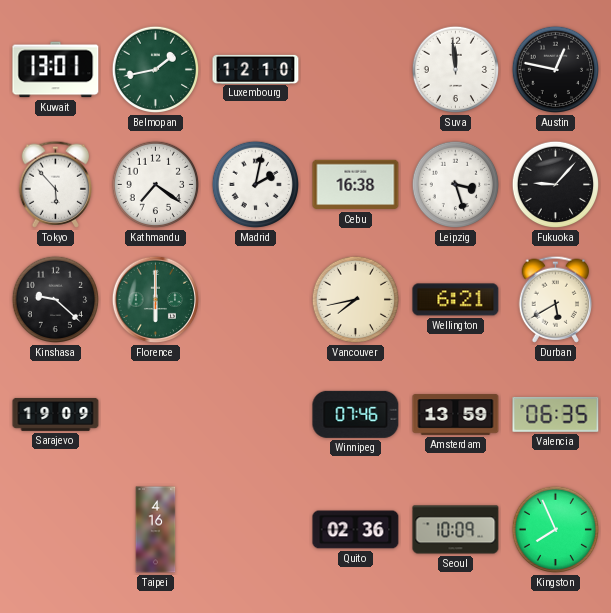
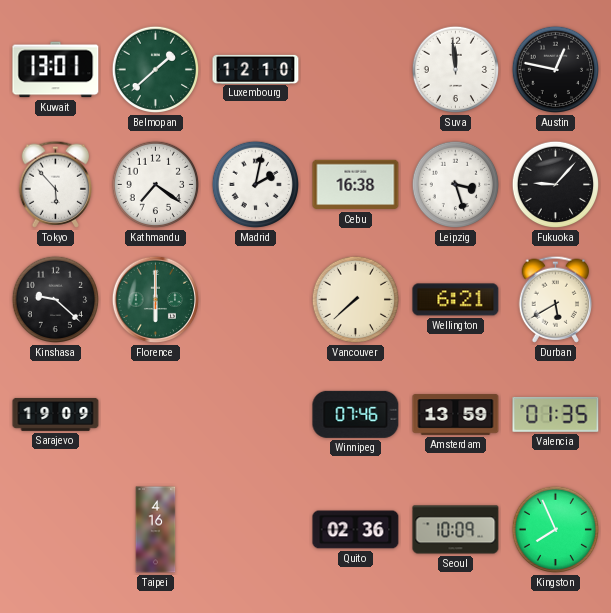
Belmopan: 1:43 -> 1:38
Vancouver: 7:43 -> 7:38
Valencia: 06:35 -> 01:35
